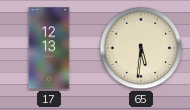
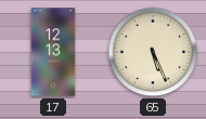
65: 5:31 -> 5:26
